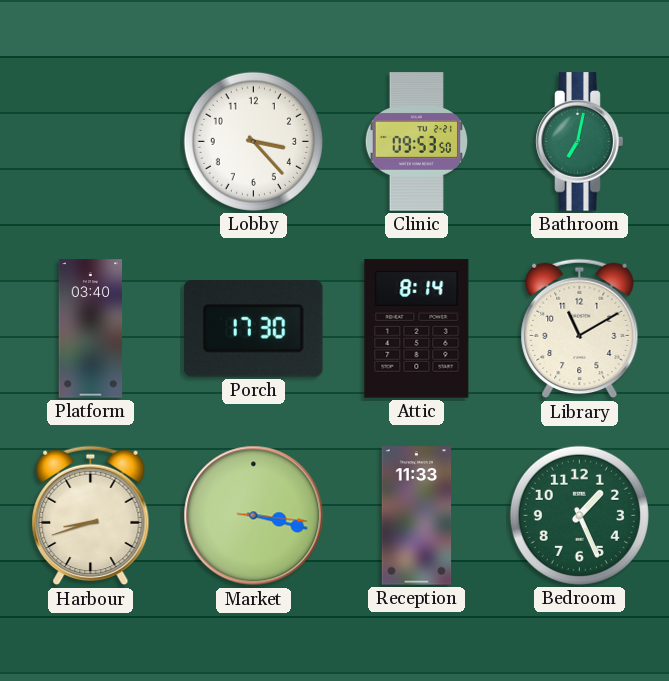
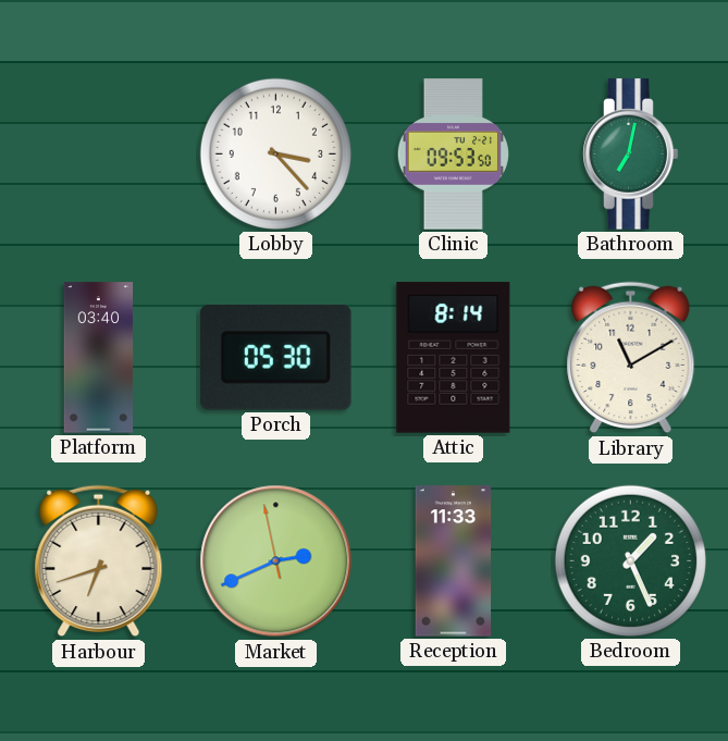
Porch: 17:30 -> 05:30
Harbour: 8:42 -> 6:42
Market: 3:17 -> 2:40
